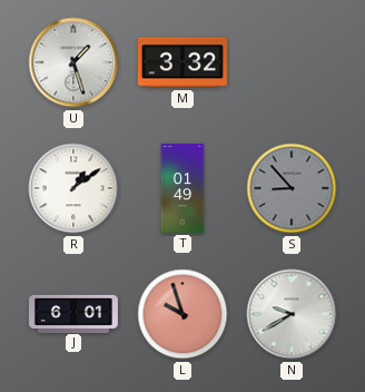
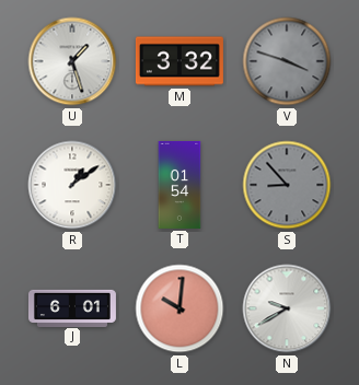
V: none -> 3:48
T: 01:49 -> 01:54
L: 9:57 -> 10:01
